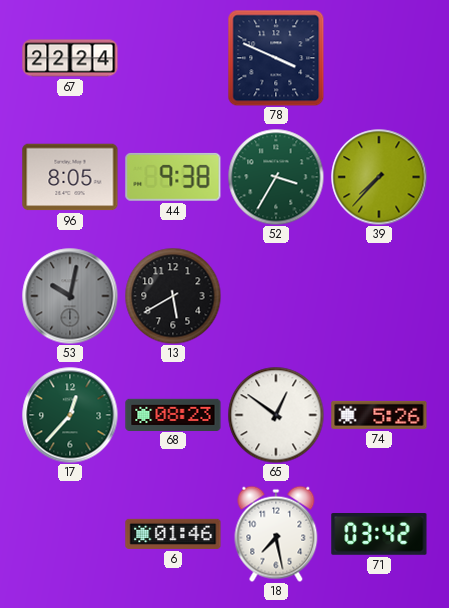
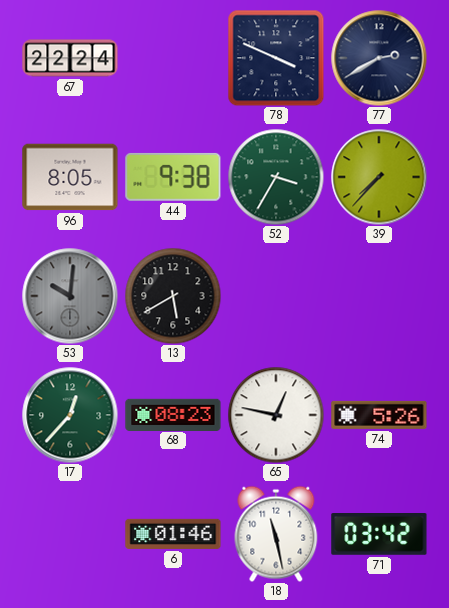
77: none -> 2:40
53: 10:02 -> 10:01
65: 12:51 -> 12:47
18: 7:28 -> 11:28
